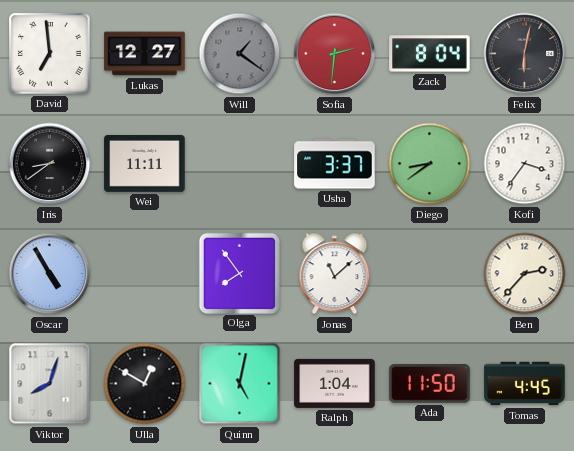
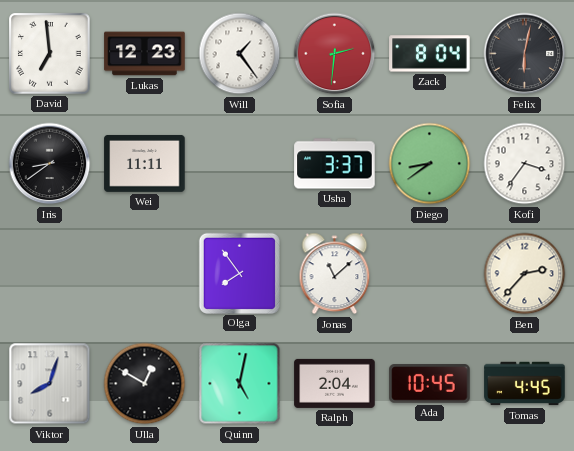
Lukas: 12:27 -> 12:23
Will: 1:21 -> 1:24
Will dial: grey -> white
Oscar: 4:55 -> none
Ralph: 1:04 -> 2:04
Ada: 11:50 -> 10:45
